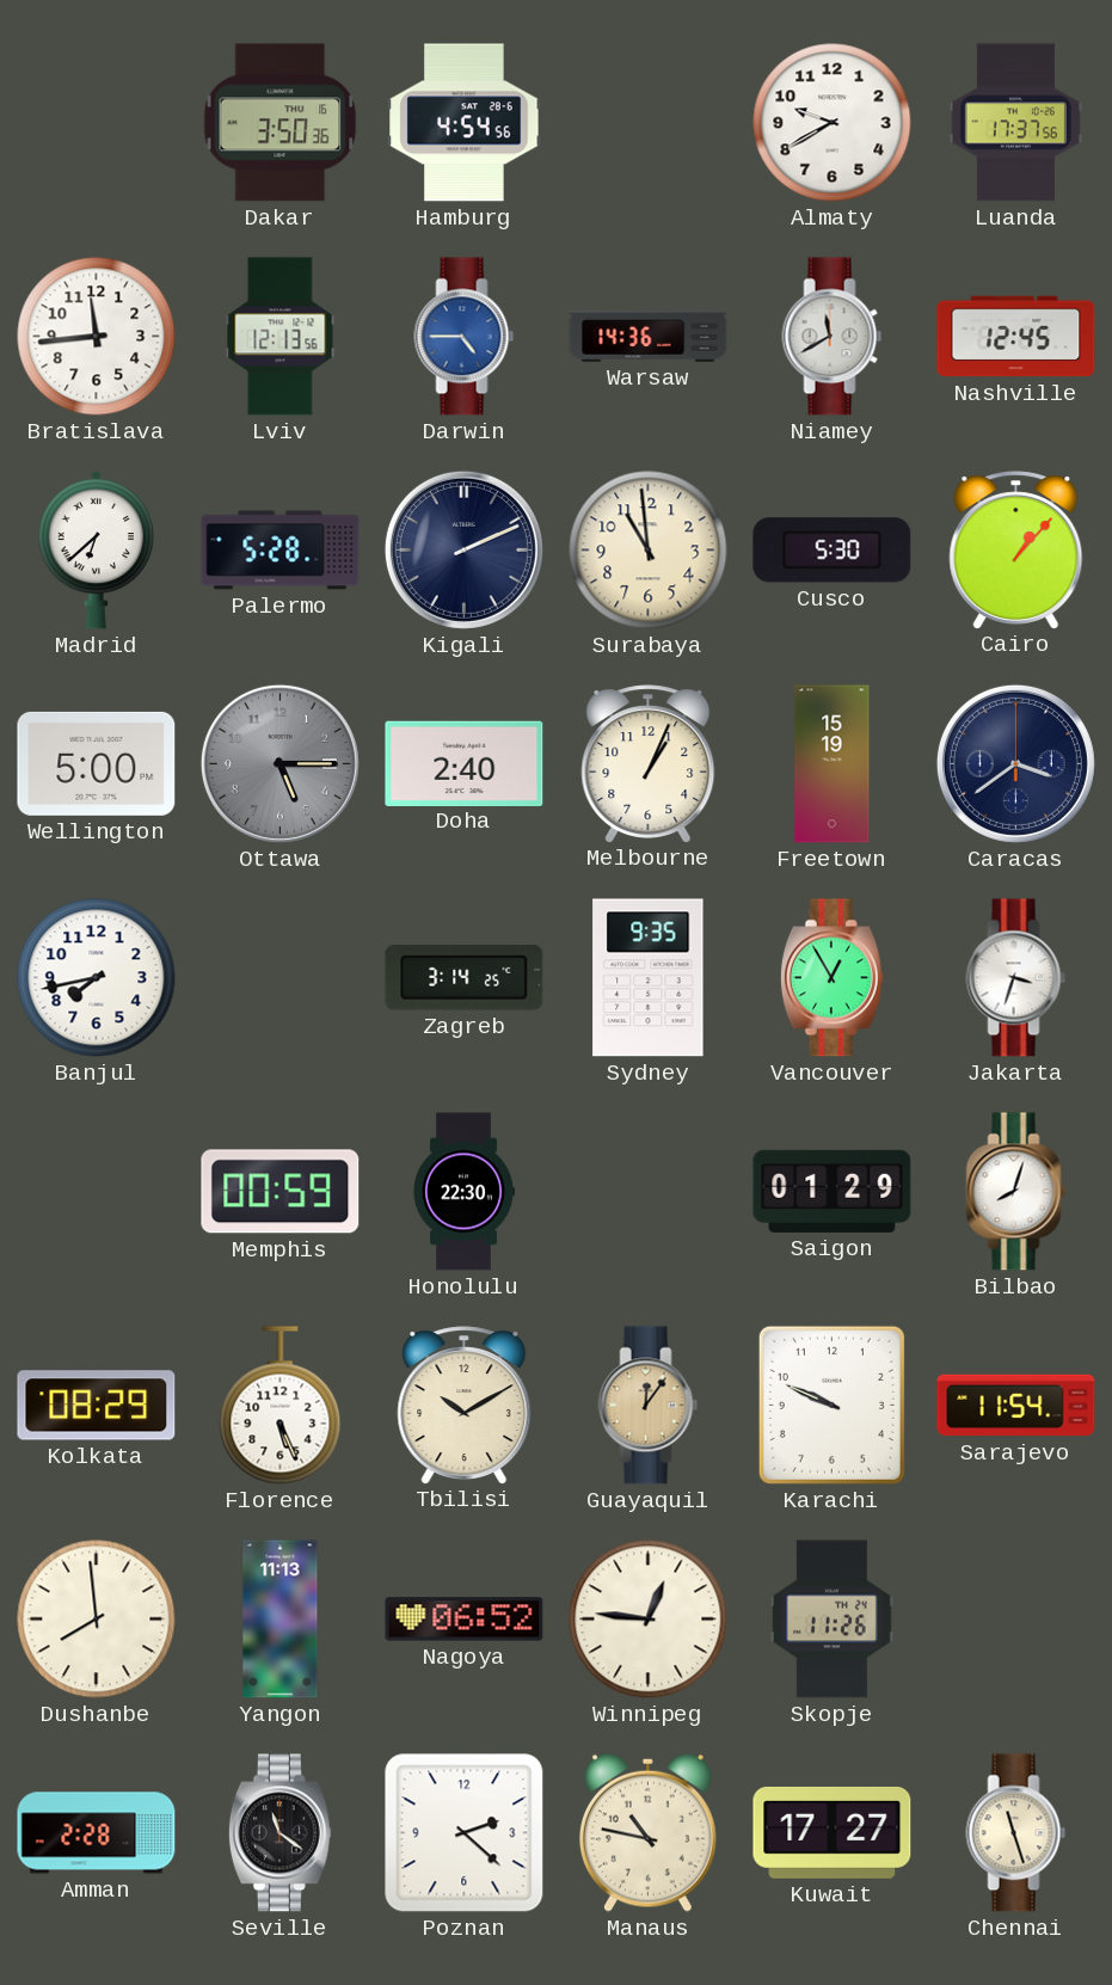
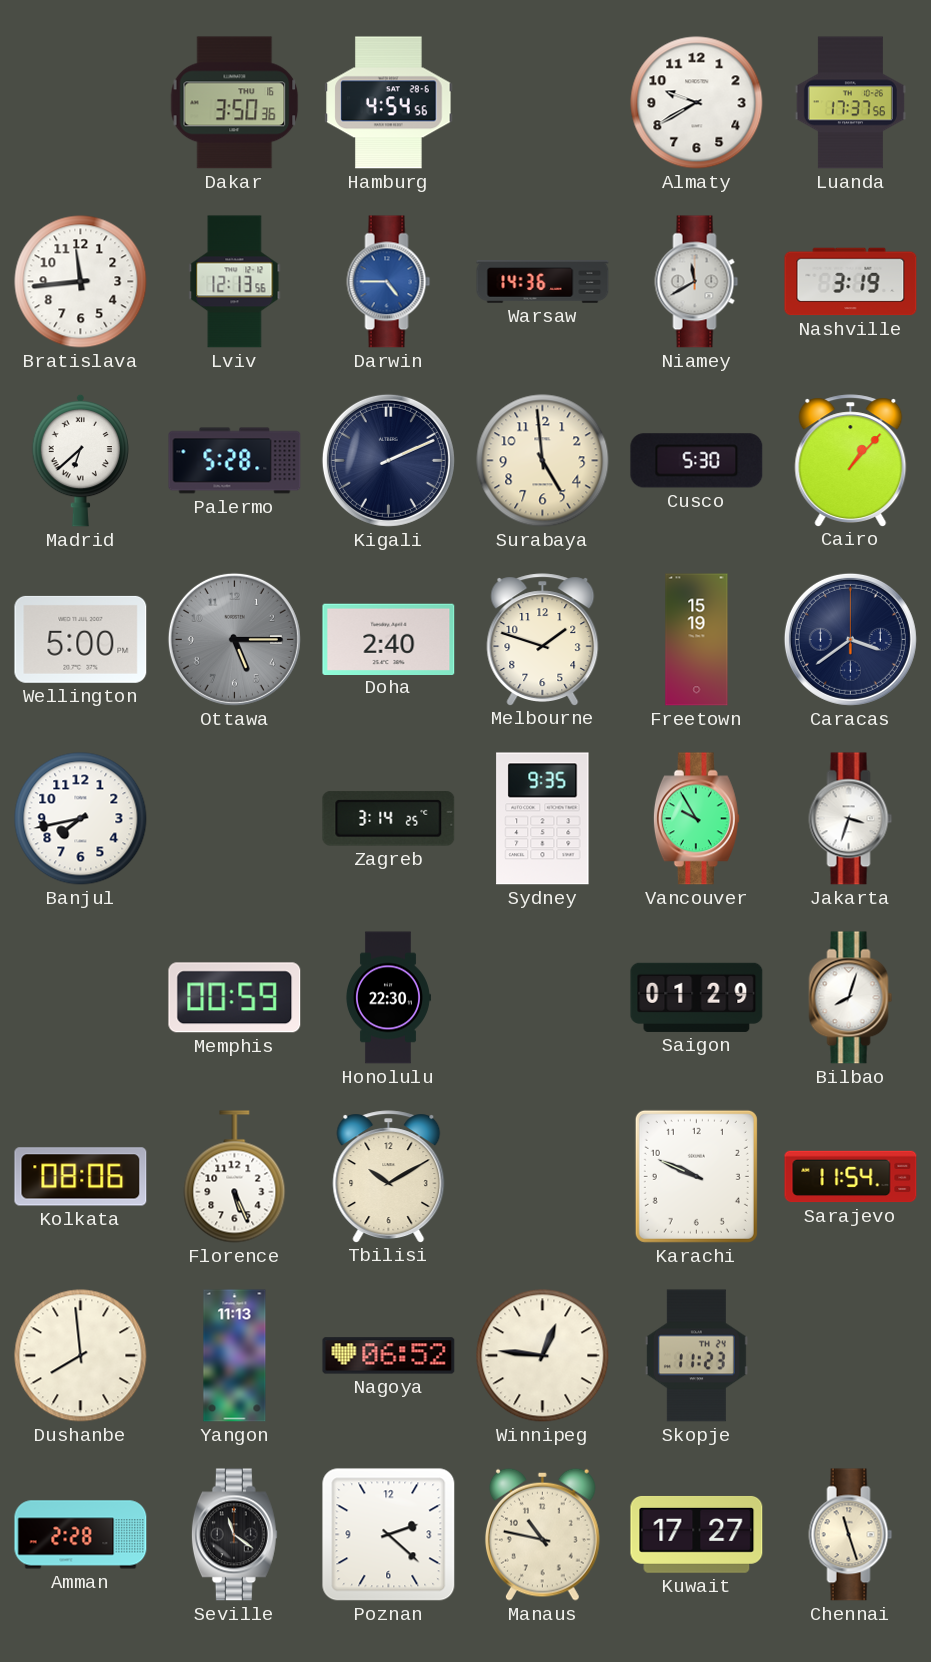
Nashville: 12:45 -> 3:19
Surabaya: 10:59 -> 4:59
Melbourne: 1:04 -> 1:48
Vancouver: 12:55 -> 9:55
Kolkata: 08:29 -> 08:06
Guayaquil: 12:06 -> none
Skopje: 11:26 -> 11:23
